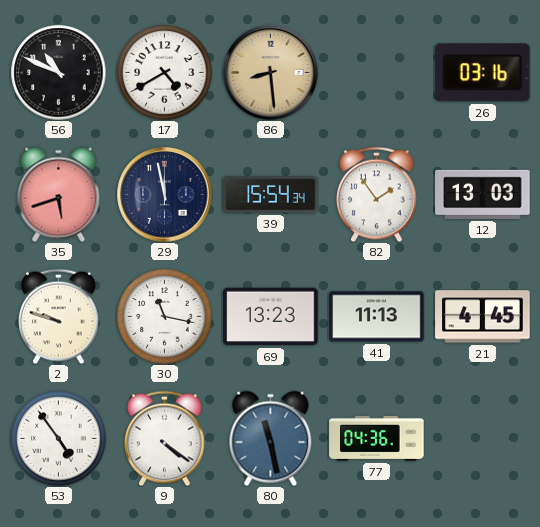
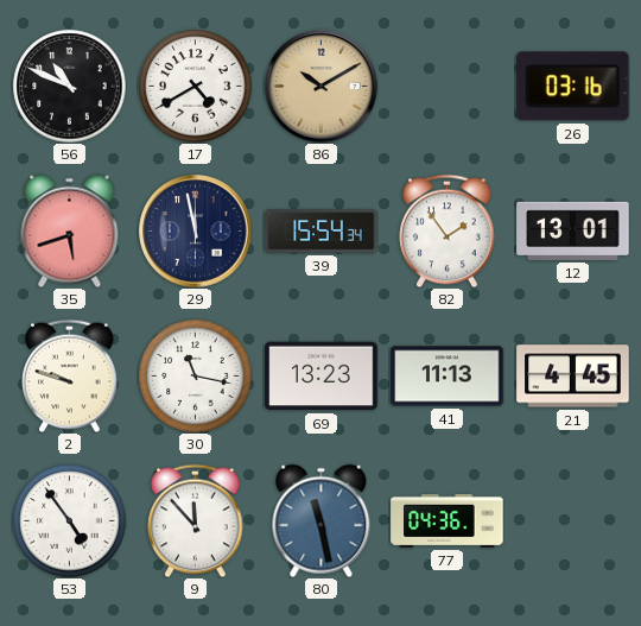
86: 8:29 -> 10:10
12: 13:03 -> 13:01
9: 4:21 -> 11:53
